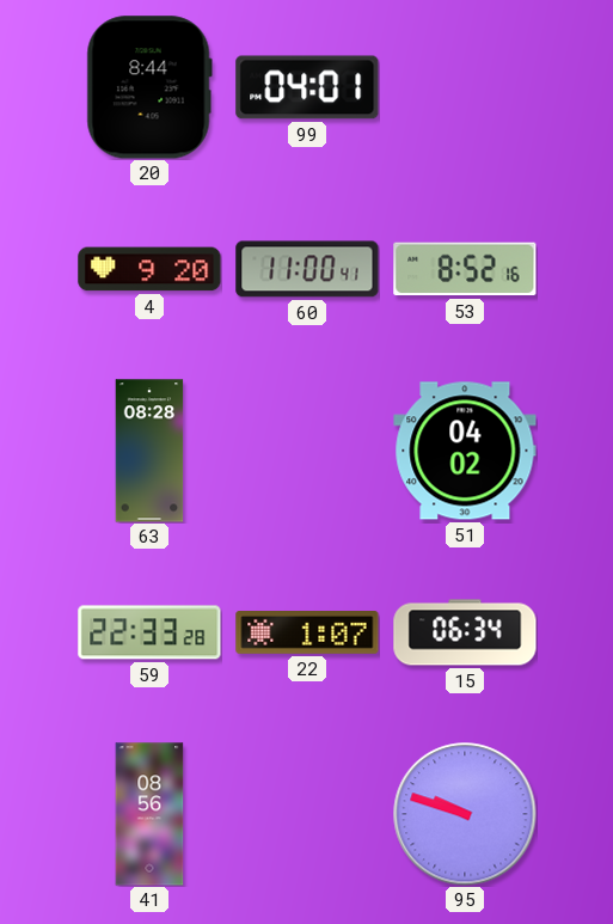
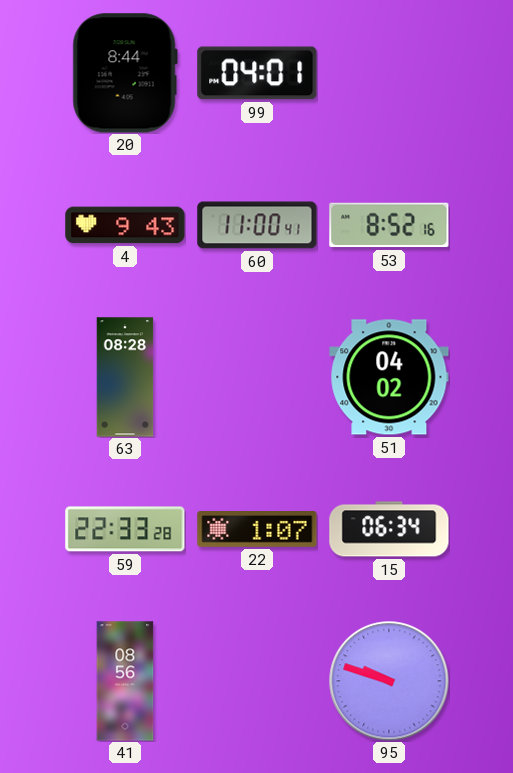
4: 9:20 -> 9:43
